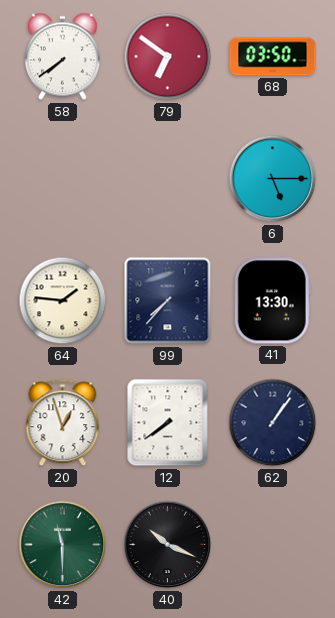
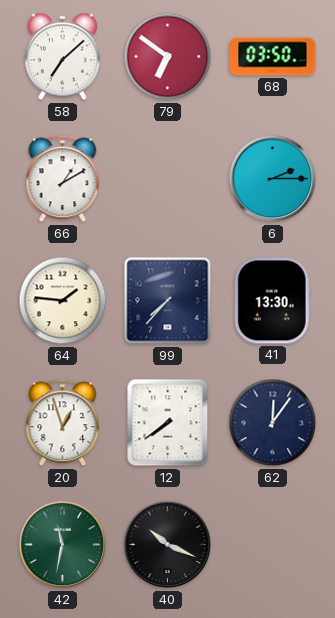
58: 7:39 -> 7:08
66: none -> 1:10
6: 5:15 -> 2:15
62: 1:06 -> 12:06
42: 11:30 -> 11:32
